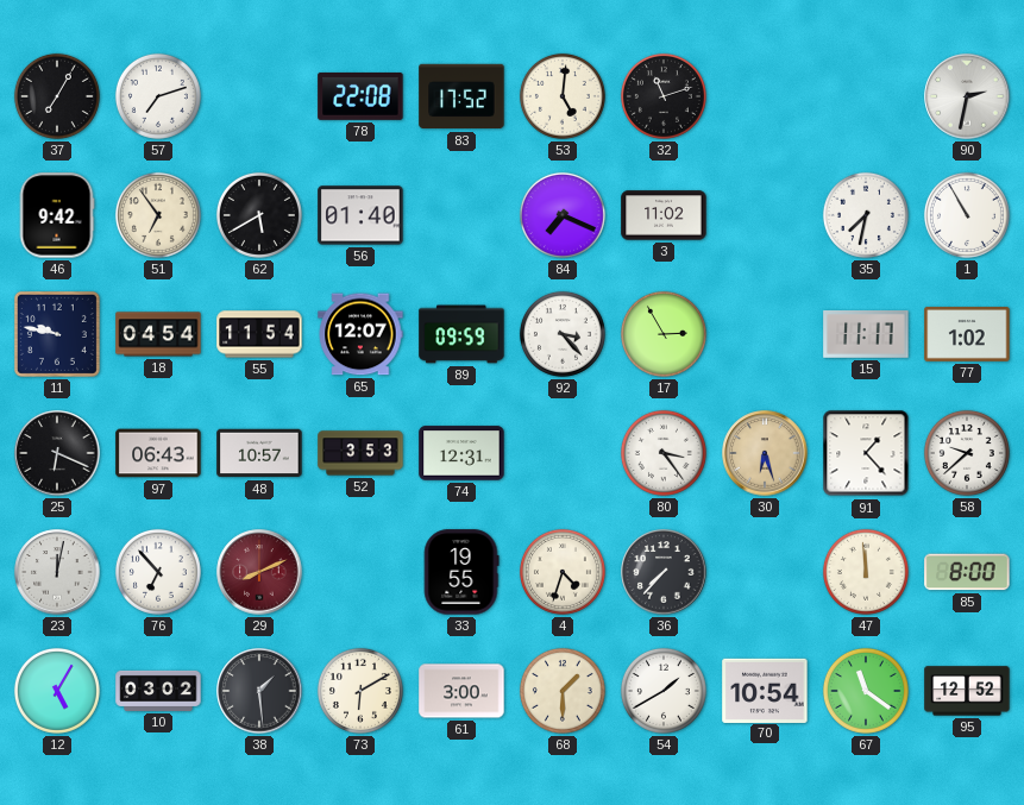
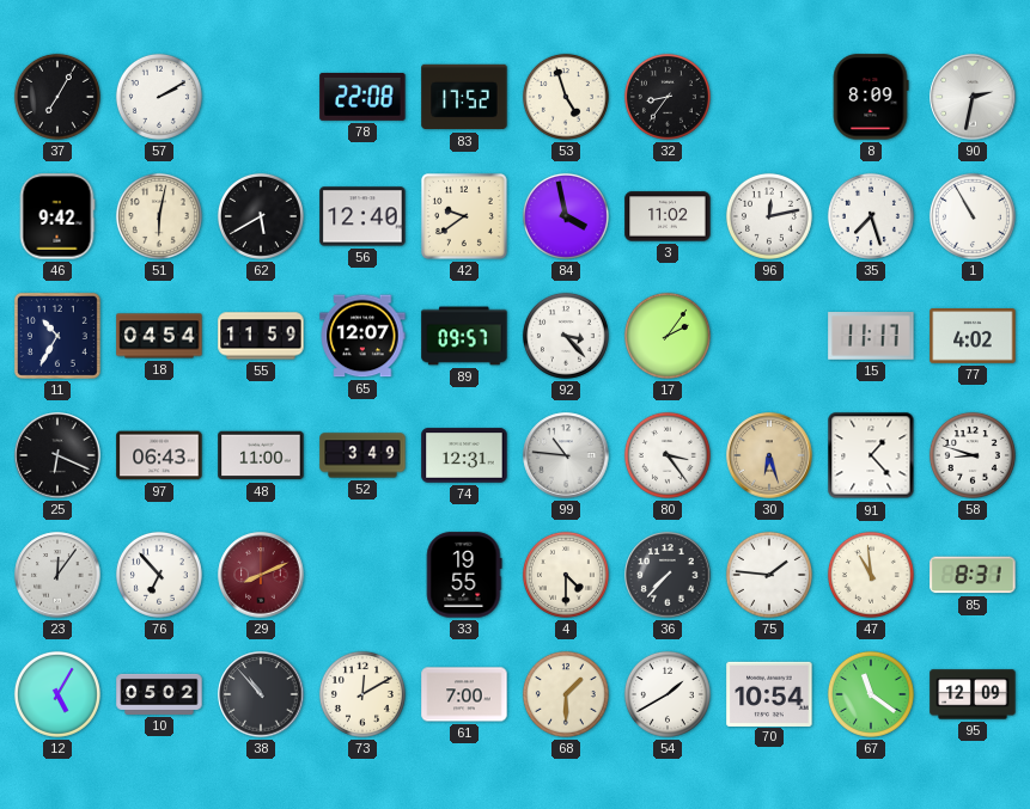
57: 7:12 -> 2:10
53: 5:01 -> 4:57
32: 11:12 -> 8:36
8: none -> 8:09
51: 6:54 -> 6:02
56: 01:40 -> 12:40
42: none -> 9:39
84: 7:19 -> 3:58
96: none -> 12:13
35: 7:32 -> 7:27
11: 9:47 -> 10:35
55: 11:54 -> 11:59
89: 09:59 -> 09:57
17: 2:55 -> 2:06
77: 1:02 -> 4:02
48: 10:57 -> 11:00
52: 3:53 -> 3:49
99: none -> 10:46
58: 9:38 -> 8:48
23: 12:02 -> 12:06
4: 4:33 -> 4:30
75: none -> 1:46
47: 11:59 -> 10:59
85: 8:00 -> 8:31
10: 03:02 -> 05:02
38: 1:29 -> 10:53
73: 6:10 -> 12:10
61: 3:00 -> 7:00
95: 12:52 -> 12:09
